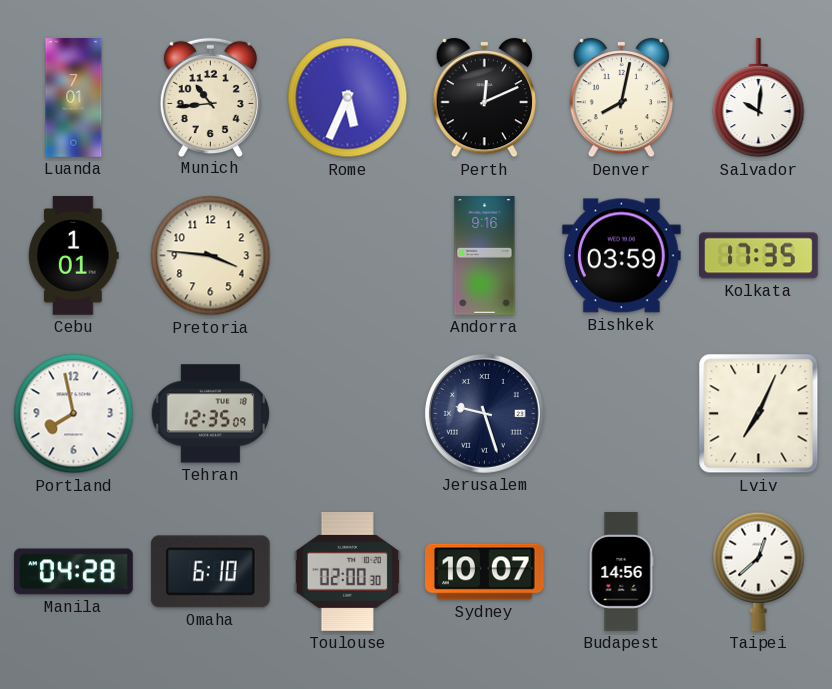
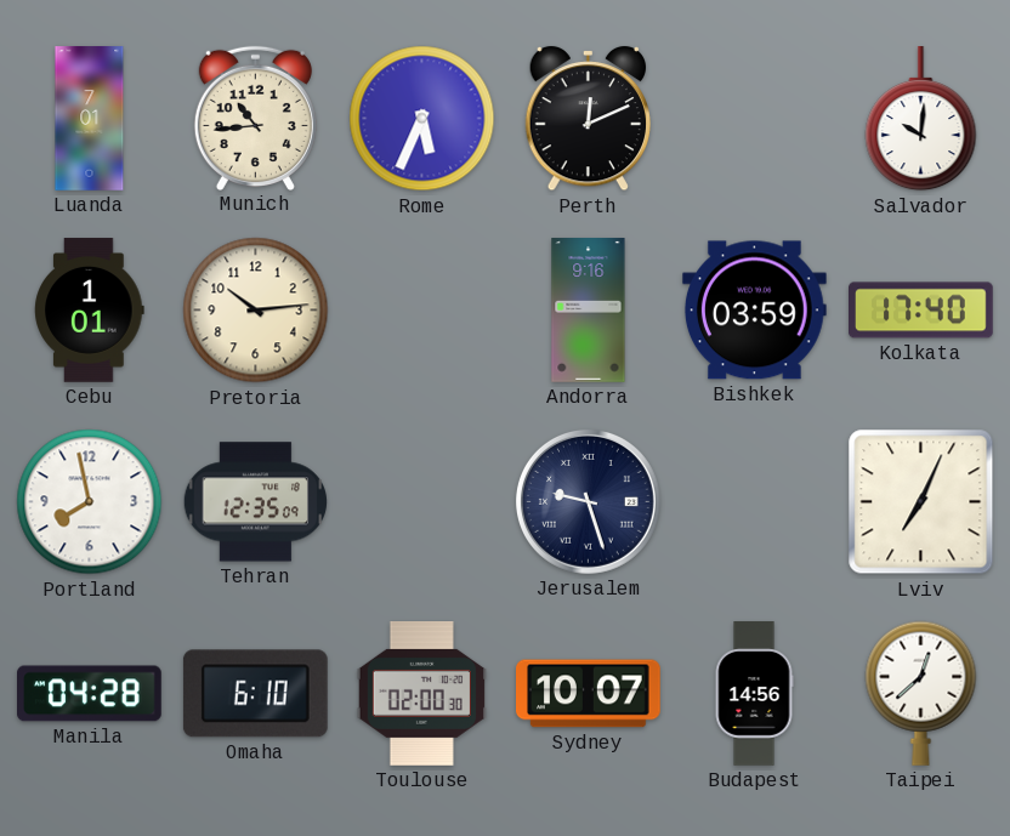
Denver: 8:02 -> none
Pretoria: 3:46 -> 10:14
Kolkata: 17:35 -> 17:40
